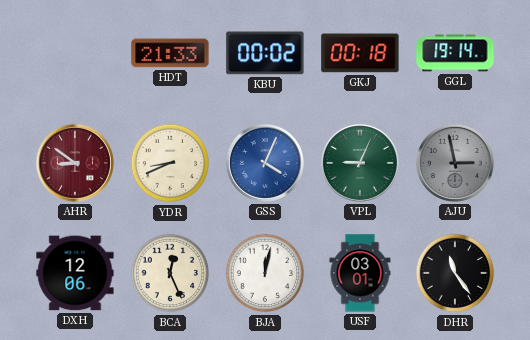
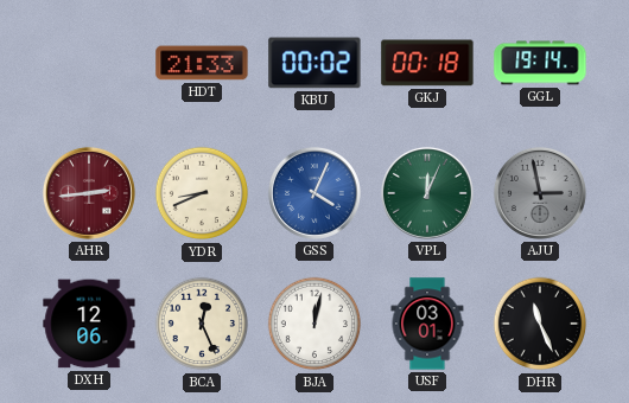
AHR: 8:51 -> 2:44
VPL: 9:04 -> 12:04
DHR: 11:24 -> 11:26
